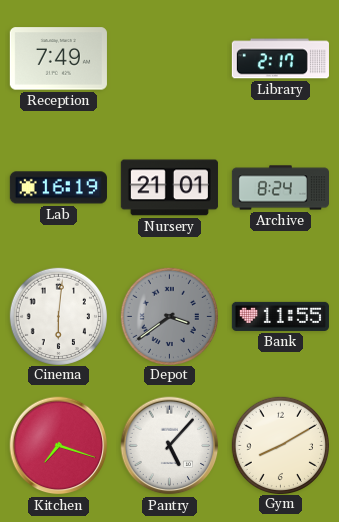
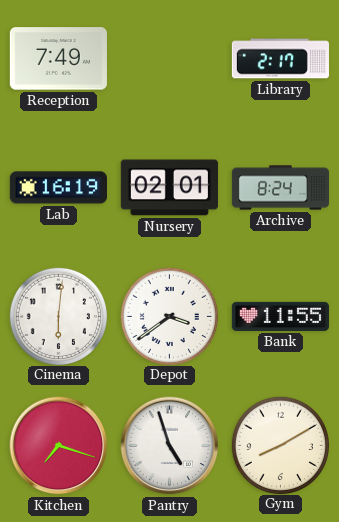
Nursery: 21:01 -> 02:01
Depot dial: grey -> white
Pantry: 5:07 -> 4:57
